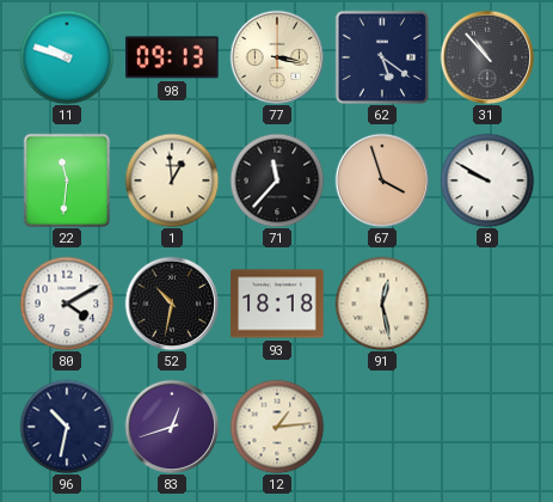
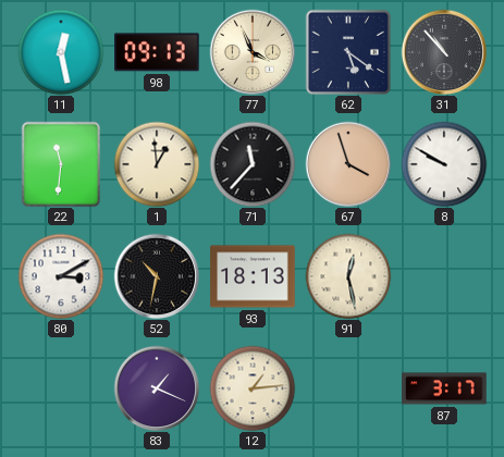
11: 9:48 -> 12:28
77: 3:17 -> 3:56
80: 4:10 -> 3:10
93: 18:18 -> 18:13
96: 10:32 -> none
83: 12:42 -> 1:19
87: none -> 3:17
